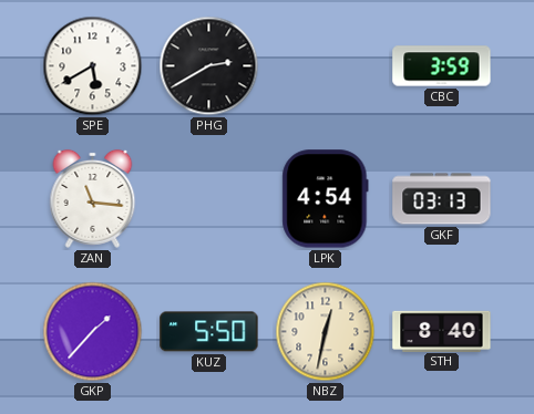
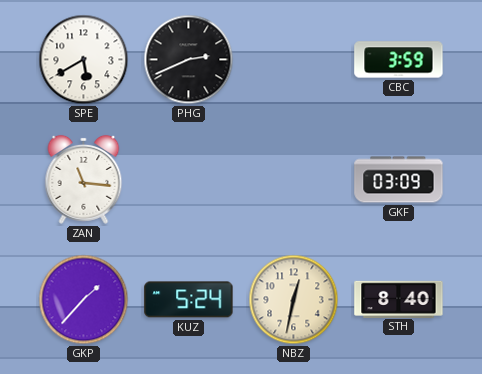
PHG: 2:40 -> 2:41
LPK: 4:54 -> none
GKF: 03:13 -> 03:09
KUZ: 5:50 -> 5:24
